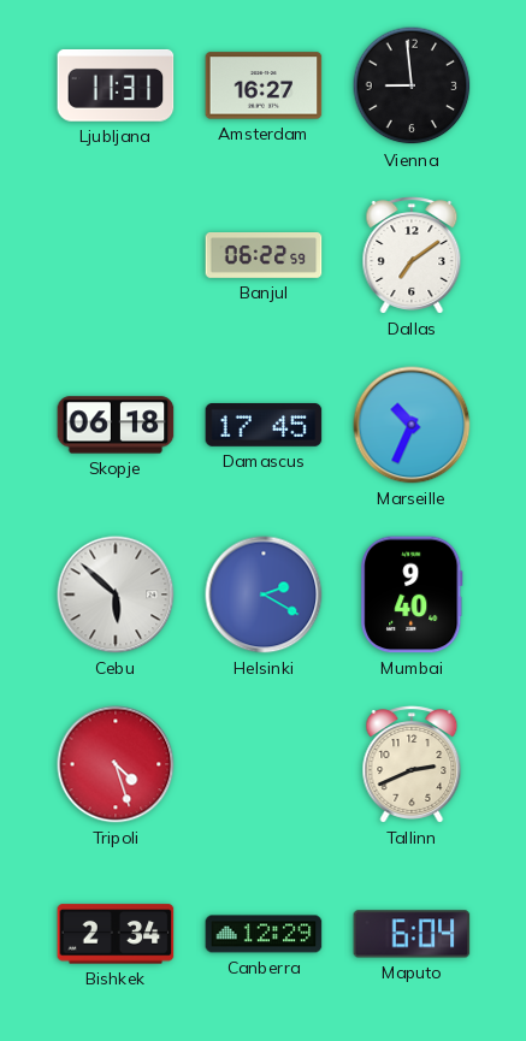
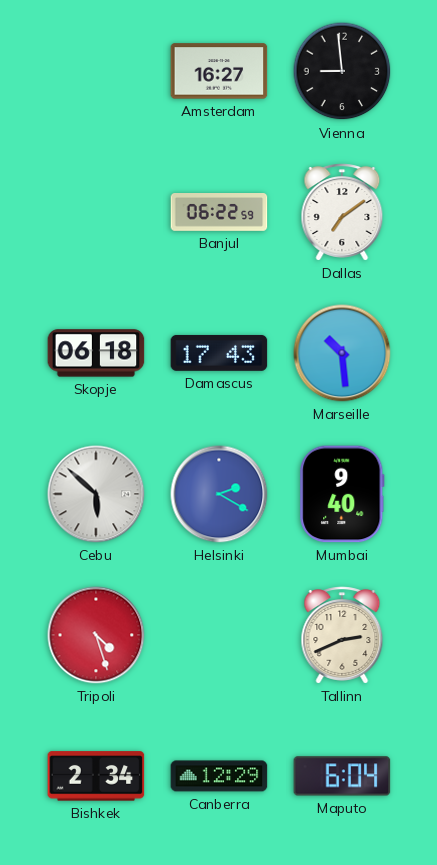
Ljubljana: 11:31 -> none
Damascus: 17:45 -> 17:43
Marseille: 10:34 -> 10:29
